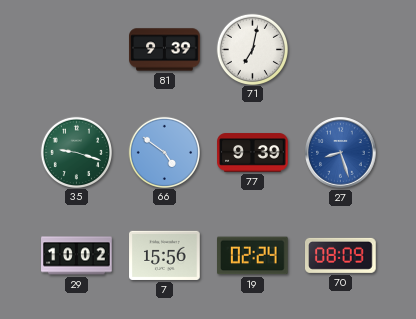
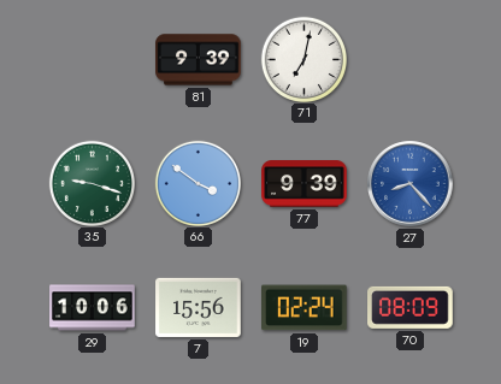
66: 4:51 -> 3:51
27: 8:27 -> 8:23
29: 10:02 -> 10:06
